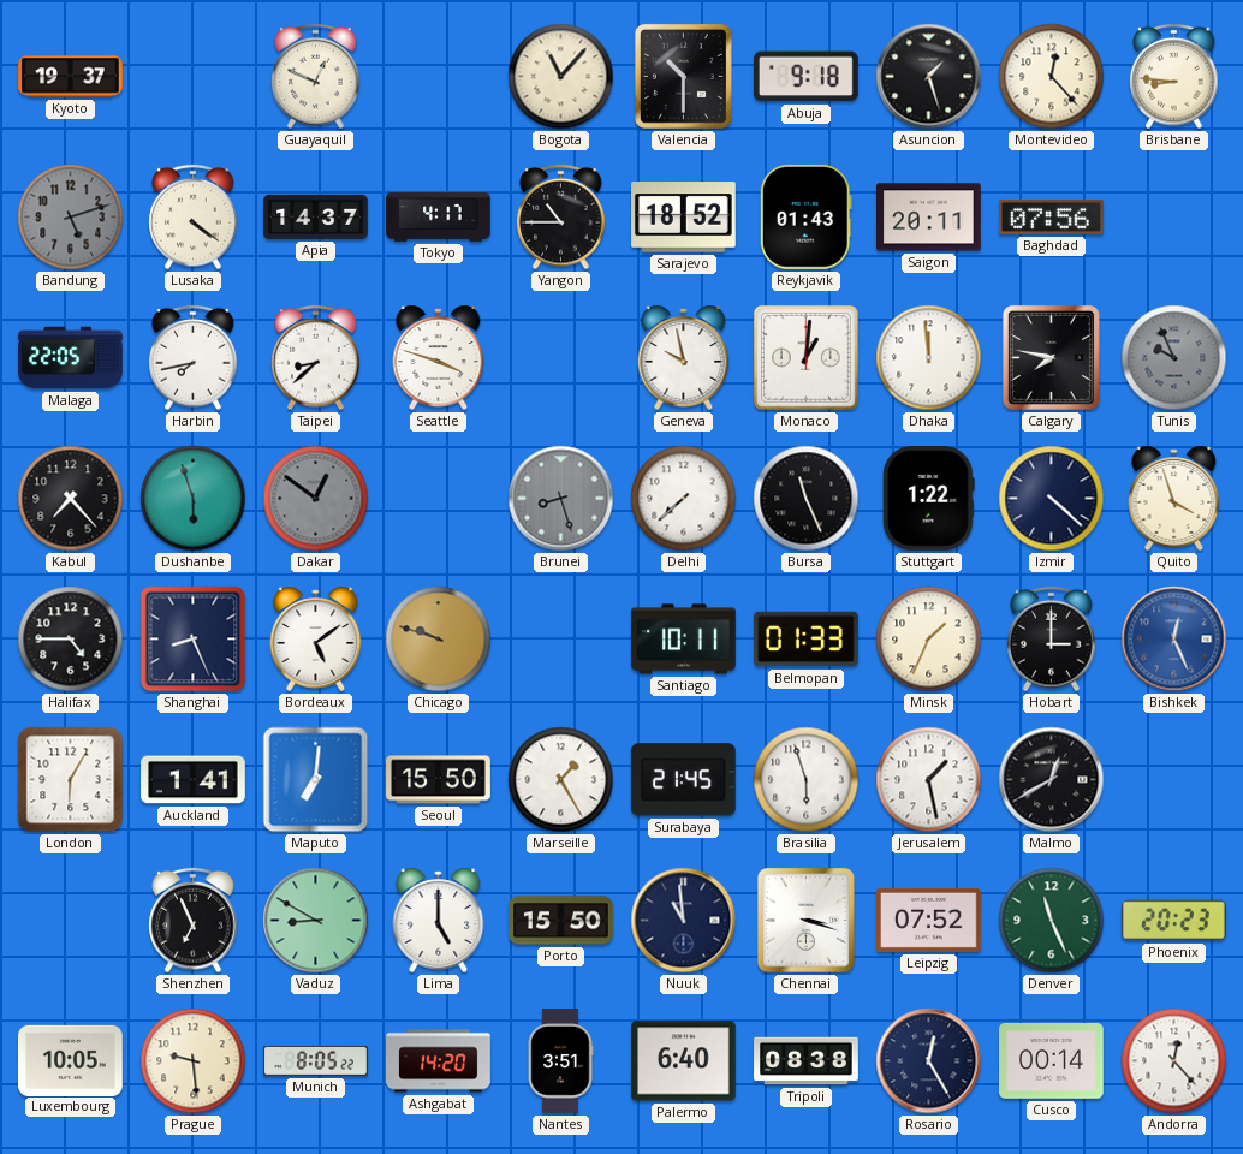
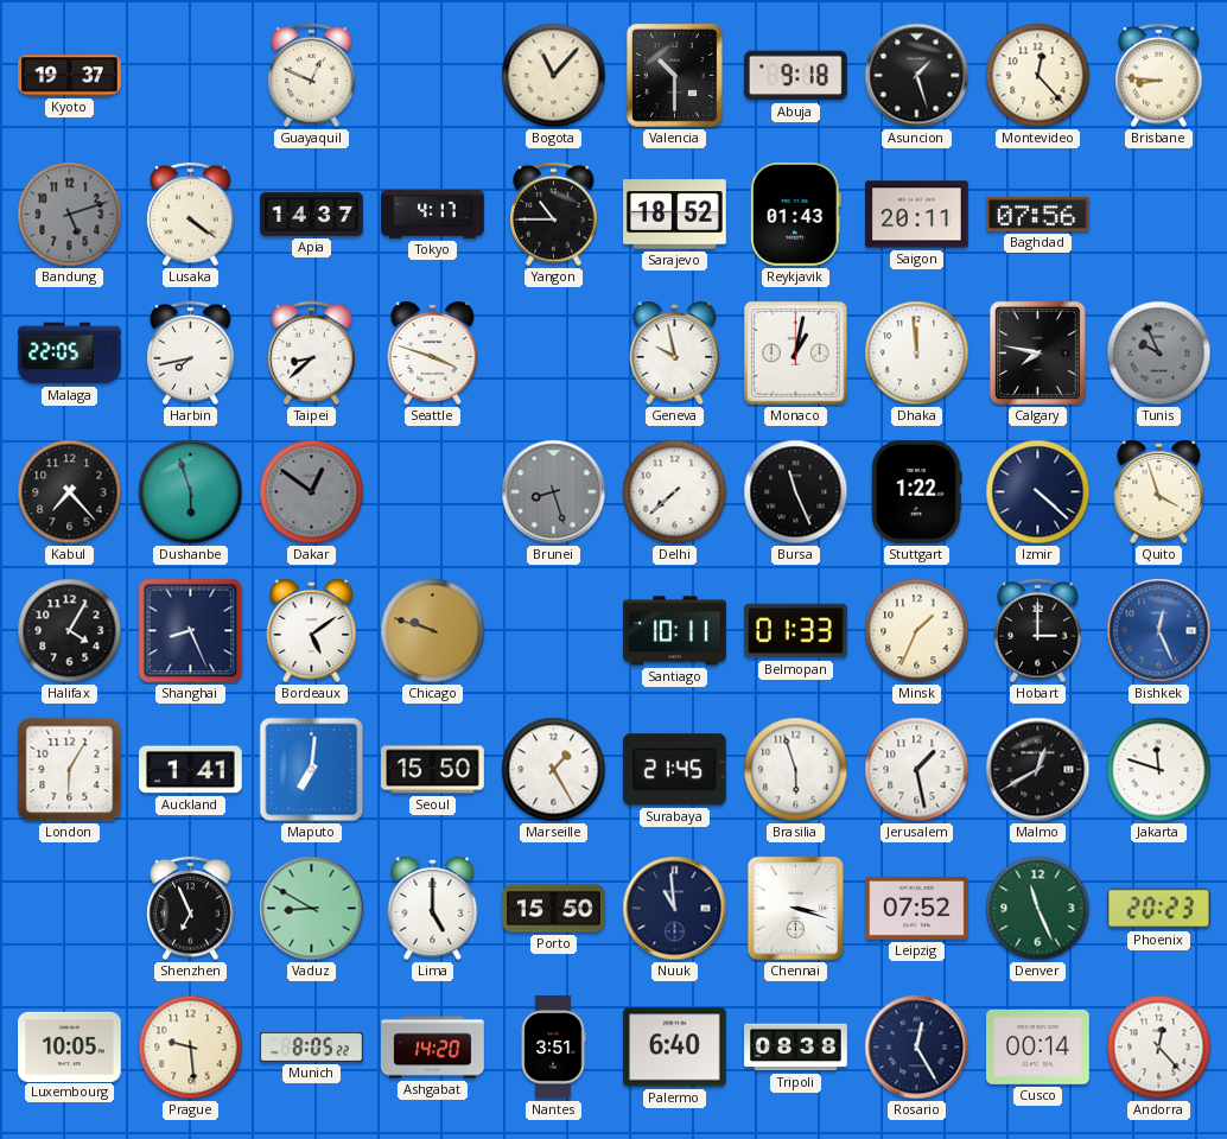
Monaco: 1:01 -> 1:02
Halifax: 4:45 -> 4:05
Jakarta: none -> 11:48
